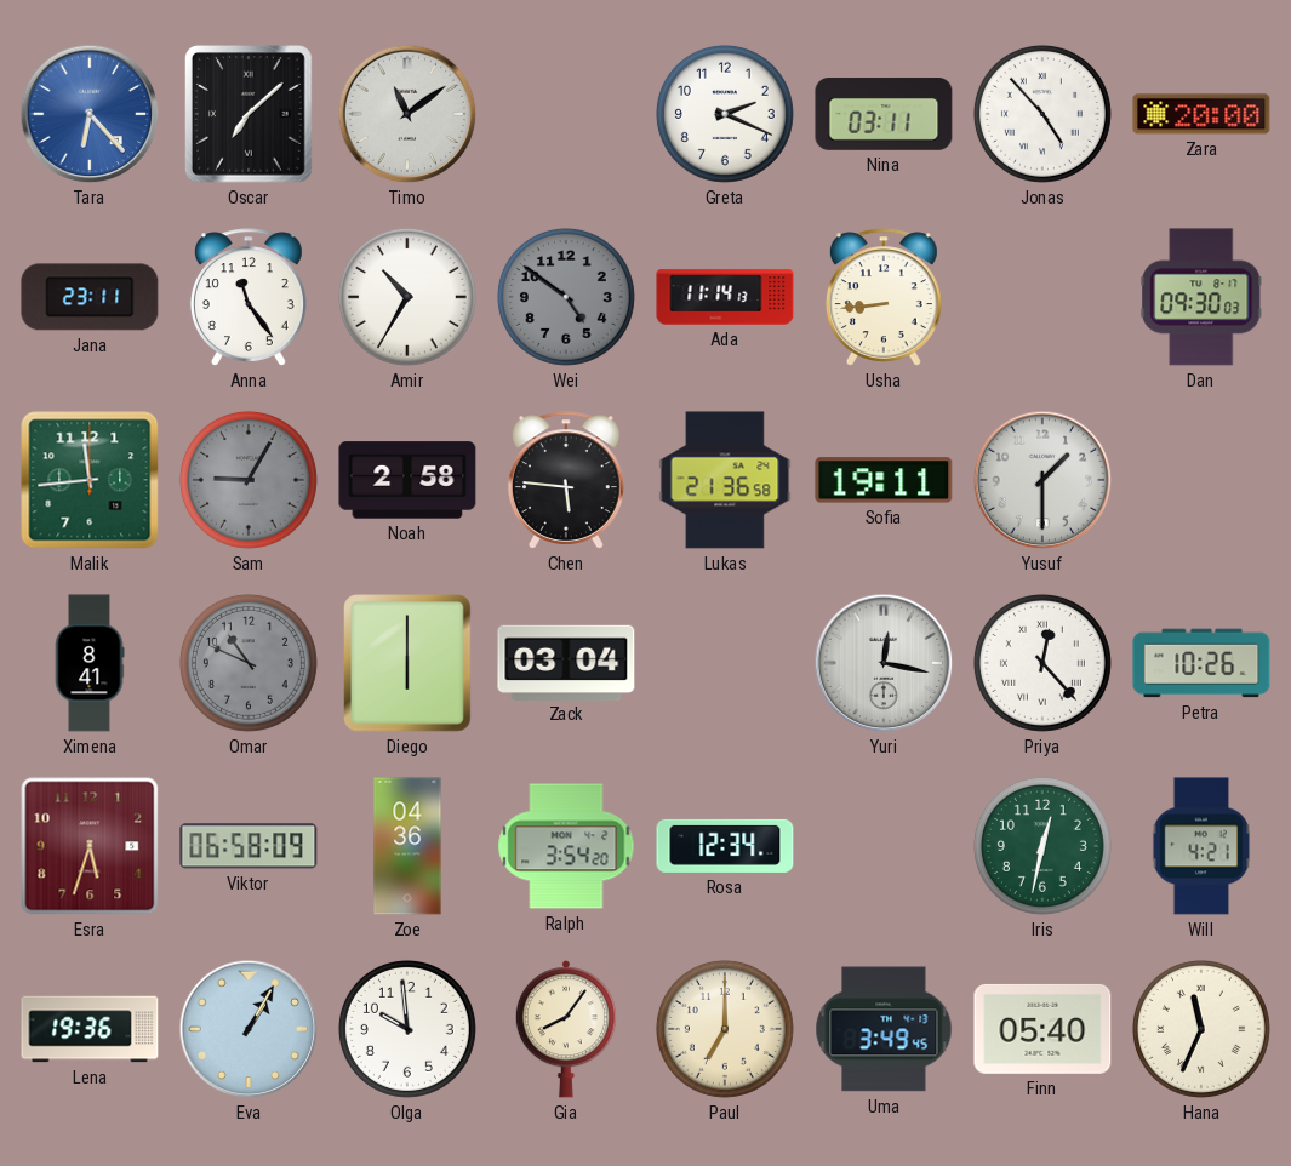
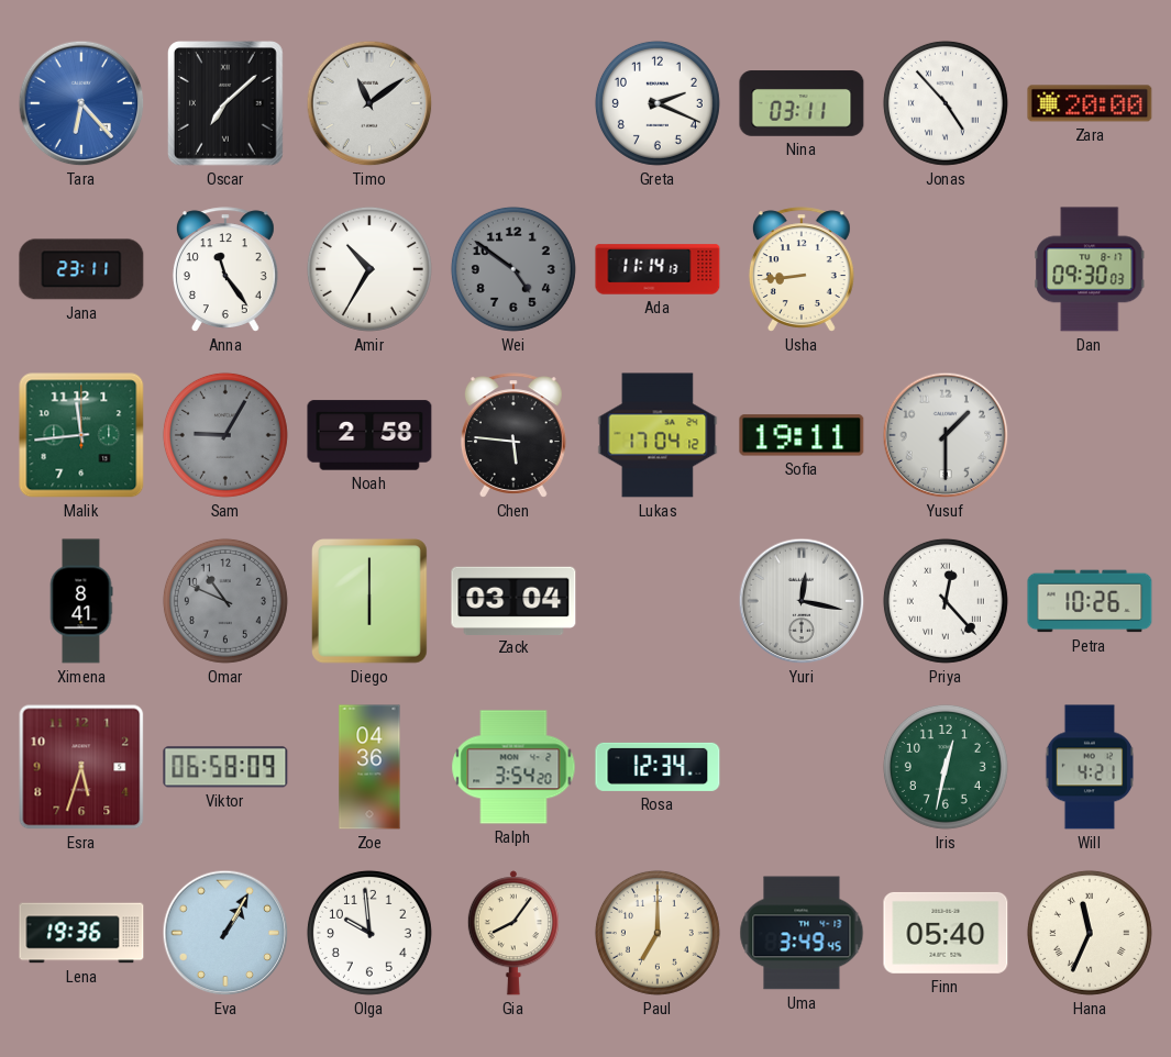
Lukas: 21:36 -> 17:04
